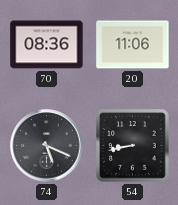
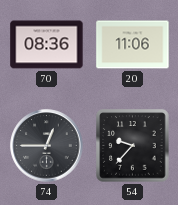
74: 5:19 -> 12:45
54: 8:43 -> 9:37
